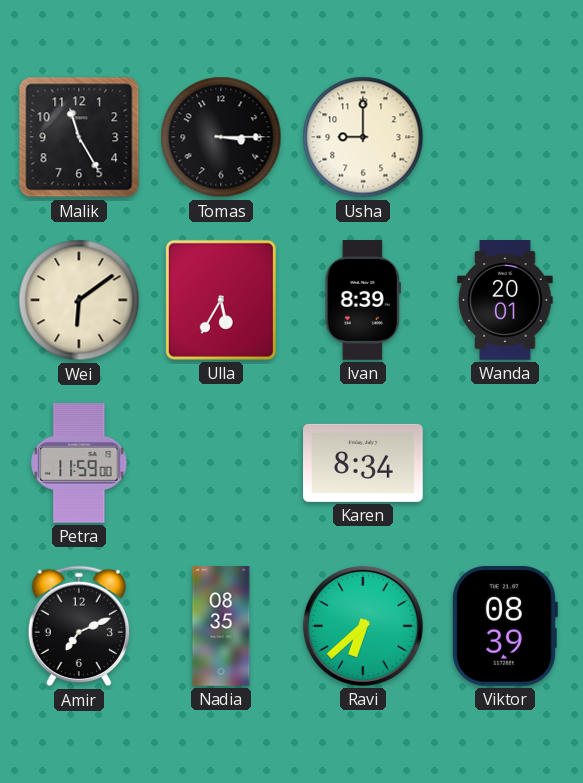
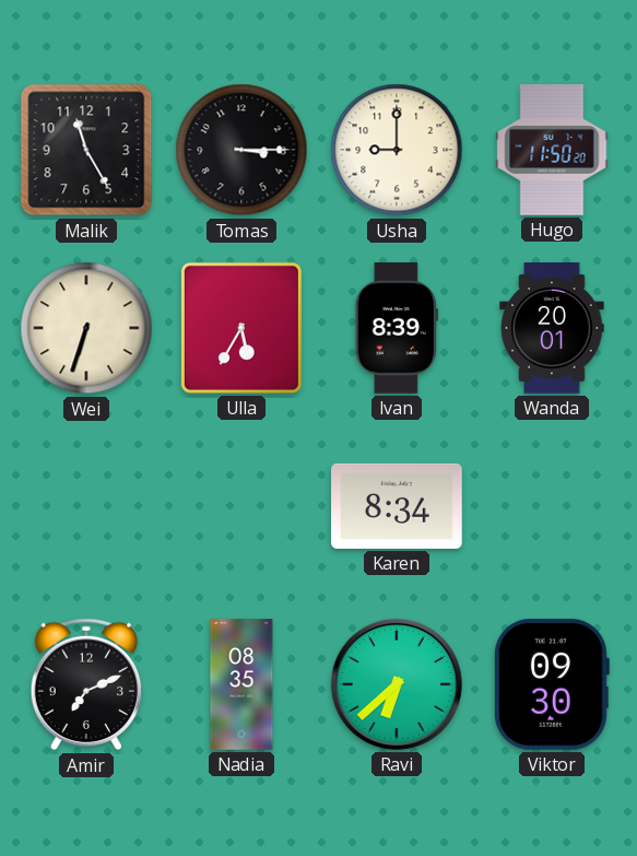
Hugo: none -> 11:50
Wei: 6:09 -> 6:33
Petra: 11:59 -> none
Viktor: 08:39 -> 09:30
